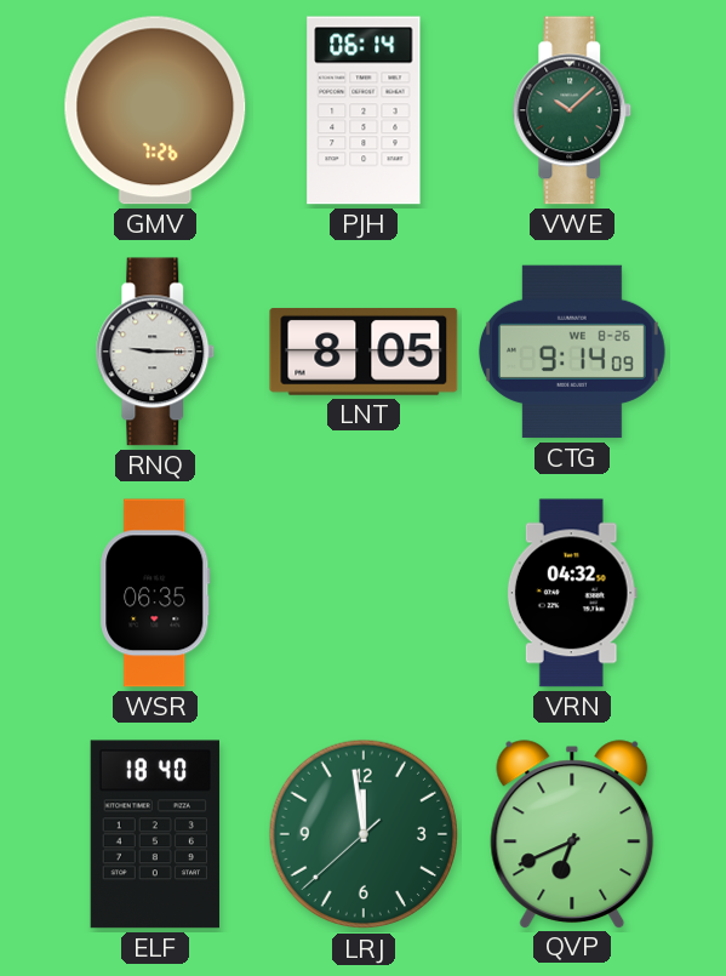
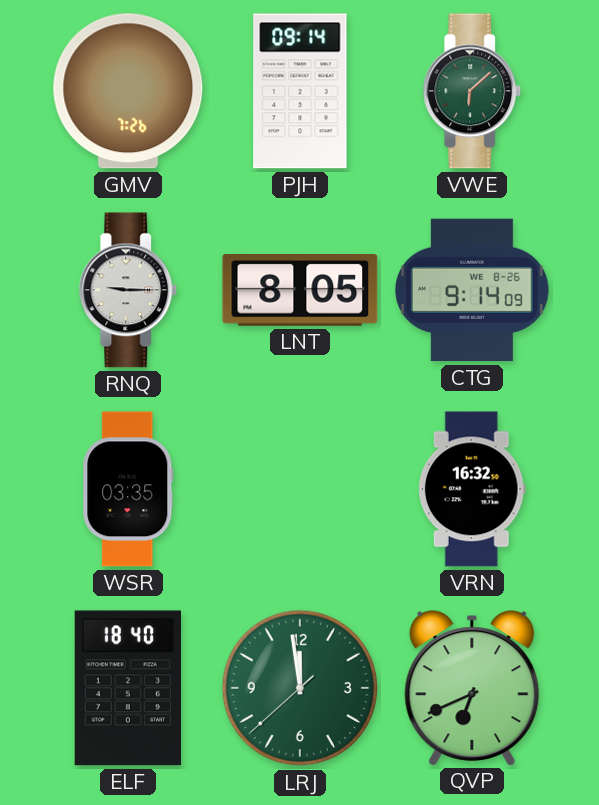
PJH: 06:14 -> 09:14
VWE: 10:08 -> 6:08
WSR: 06:35 -> 03:35
VRN: 04:32 -> 16:32
